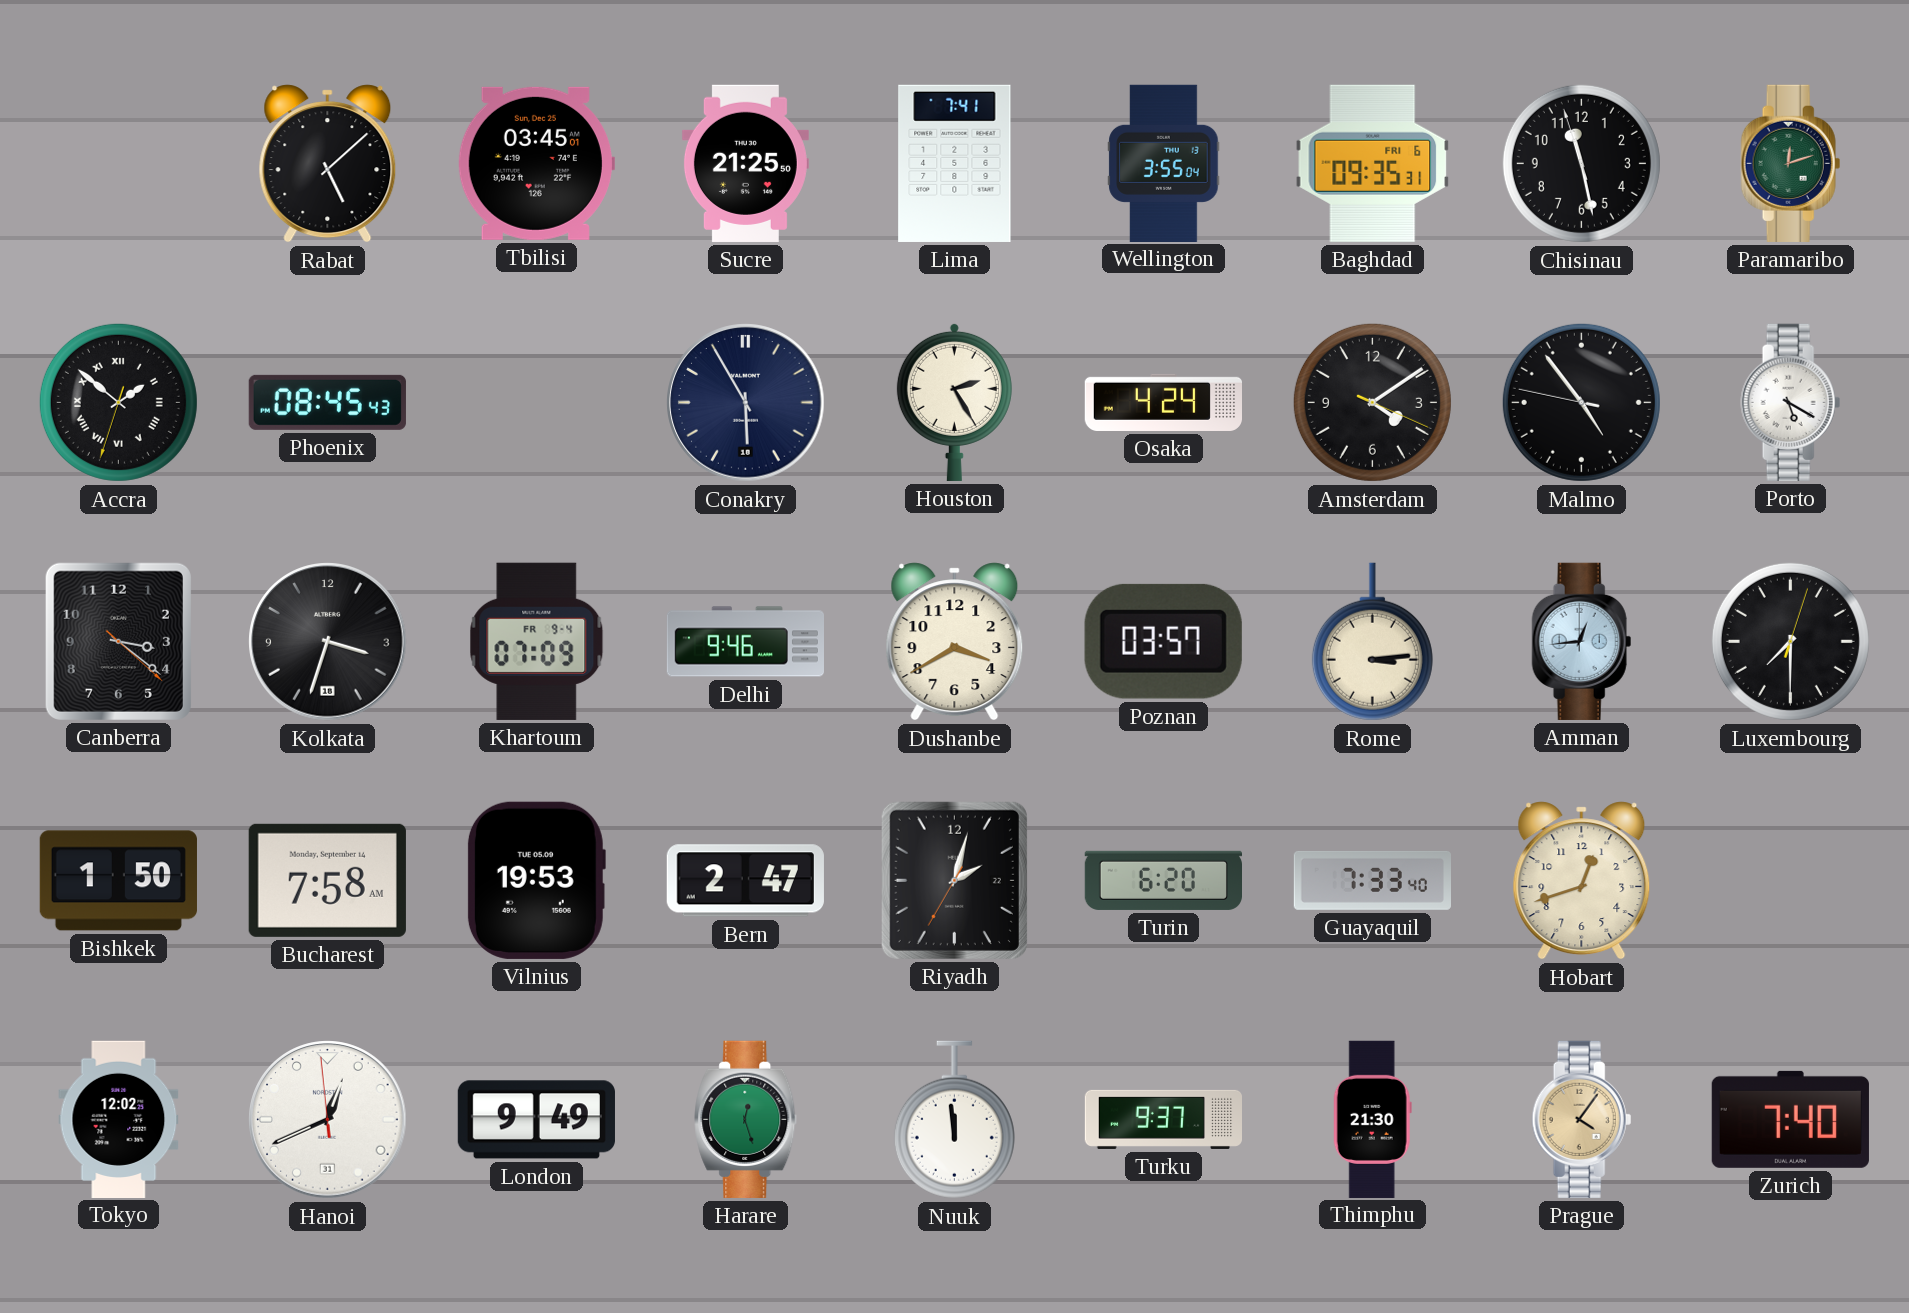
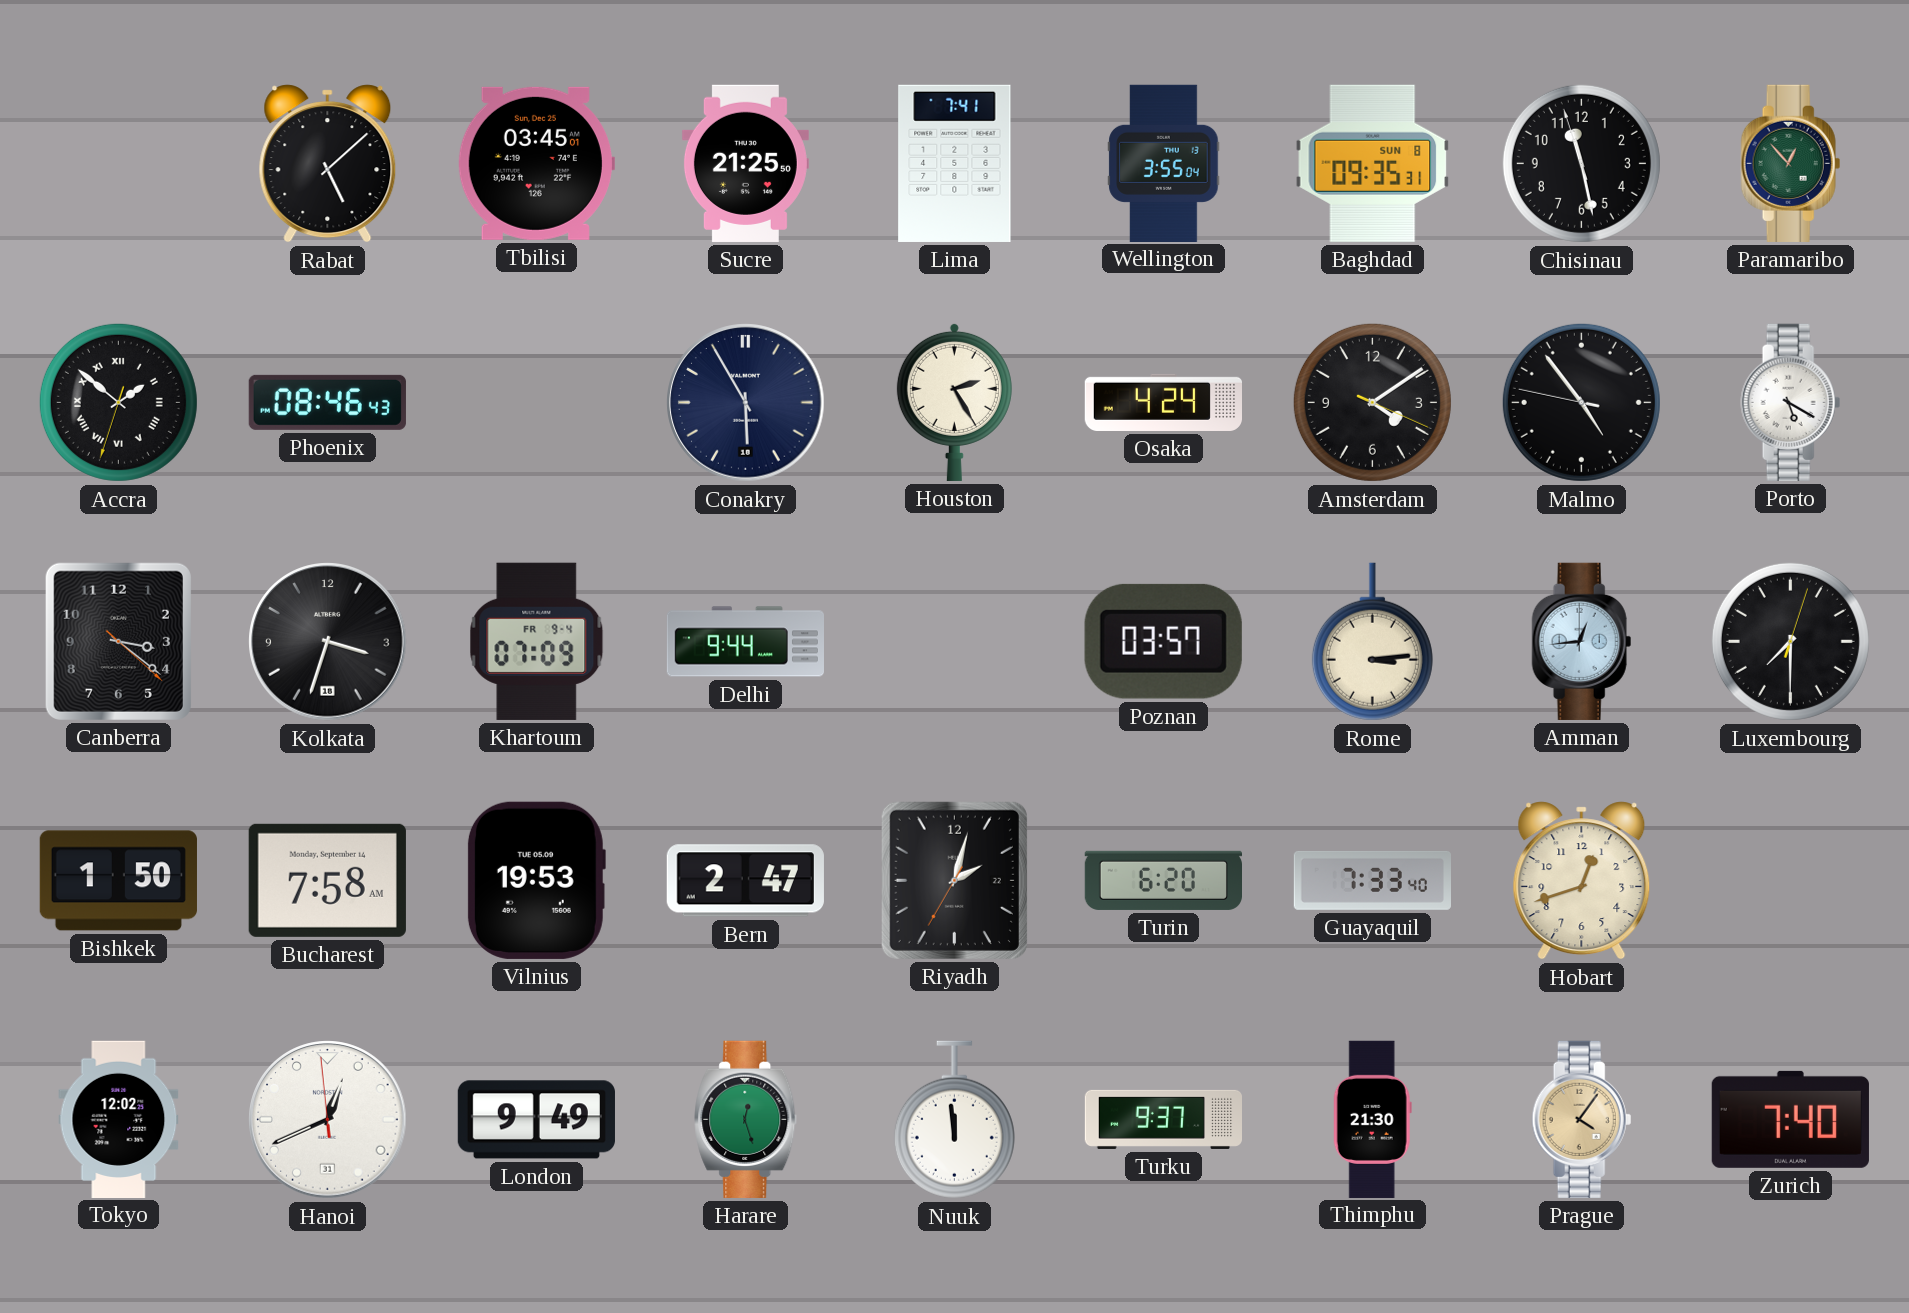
Baghdad date: FRI 6 -> SUN 8
Paramaribo: 12:12 -> 12:53
Phoenix: 08:45 -> 08:46
Delhi: 9:46 -> 9:44
Dushanbe: 3:40 -> none
